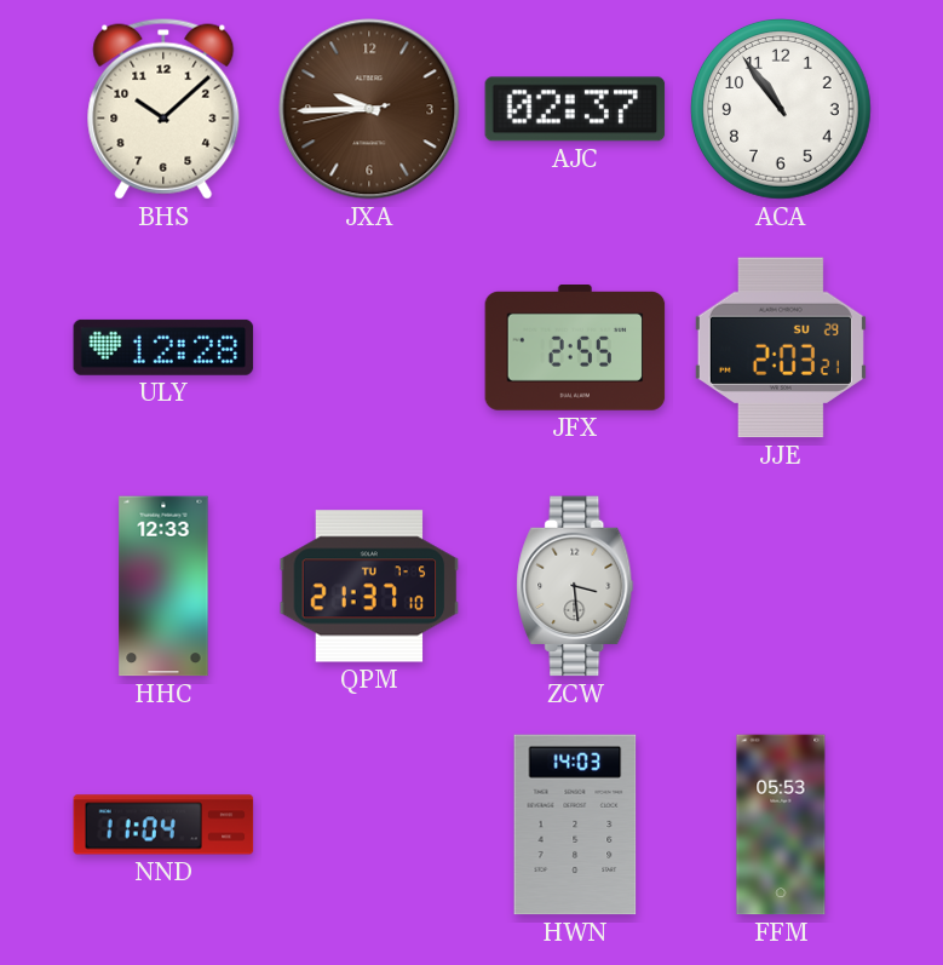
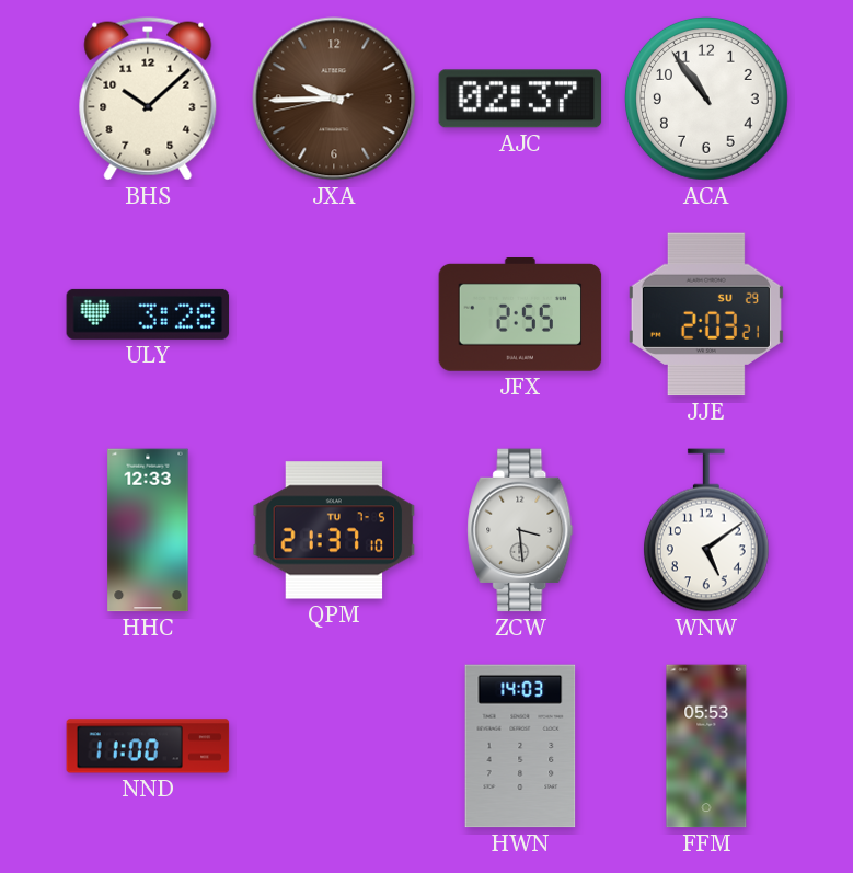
ULY: 12:28 -> 3:28
WNW: none -> 5:09
NND: 11:04 -> 11:00
